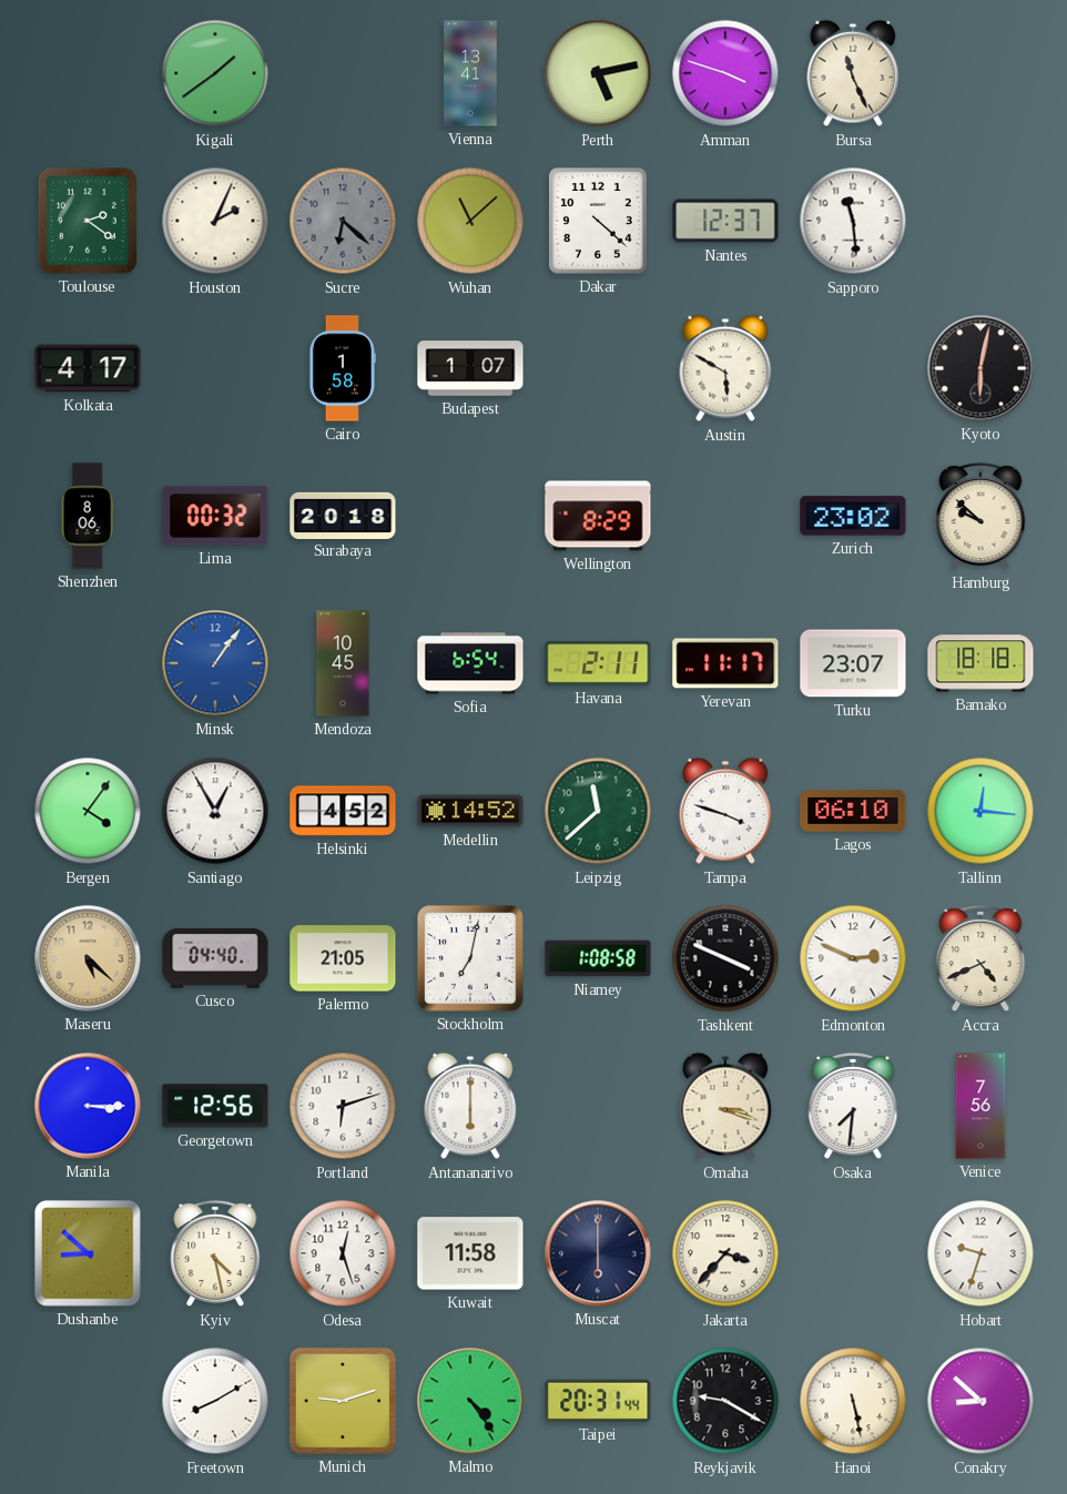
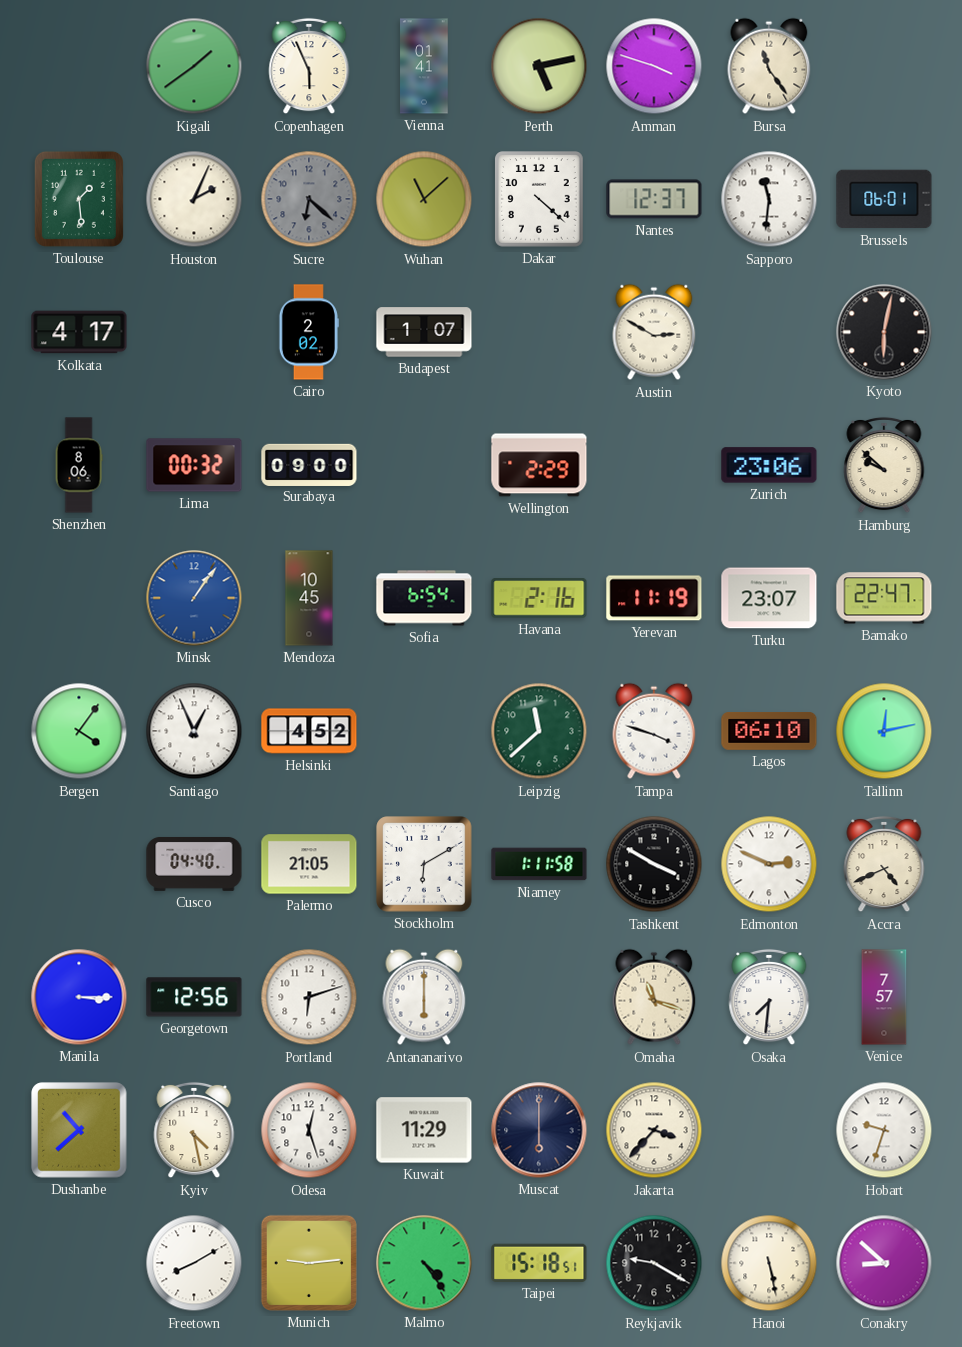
Copenhagen: none -> 5:56
Vienna: 13:41 -> 01:41
Bursa: 11:26 -> 11:24
Toulouse: 2:21 -> 1:29
Sapporo: 11:29 -> 11:31
Brussels: none -> 06:01
Cairo: 1:58 -> 2:02
Austin: 5:50 -> 2:50
Surabaya: 20:18 -> 09:00
Wellington: 8:29 -> 2:29
Zurich: 23:02 -> 23:06
Havana: 2:11 -> 2:16
Yerevan: 11:17 -> 11:19
Bamako: 18:18 -> 22:47
Santiago: 12:55 -> 12:56
Medellin: 14:52 -> none
Tallinn: 12:16 -> 12:13
Maseru: 5:22 -> none
Stockholm: 7:02 -> 6:10
Niamey: 1:08 -> 1:11
Tashkent: 3:49 -> 3:50
Omaha: 3:18 -> 11:18
Venice: 7:56 -> 7:57
Dushanbe: 8:52 -> 10:38
Kuwait: 11:58 -> 11:29
Munich: 9:12 -> 9:14
Taipei: 20:31 -> 15:18
